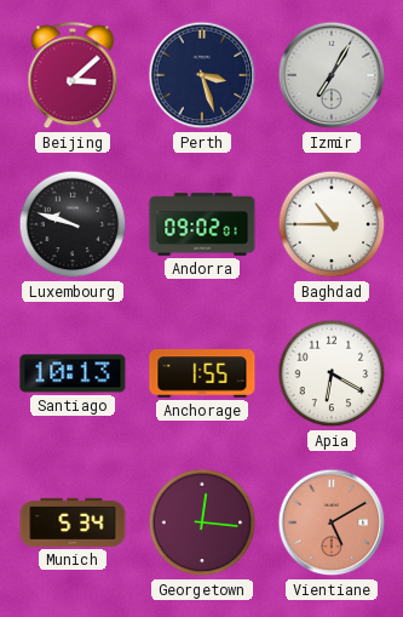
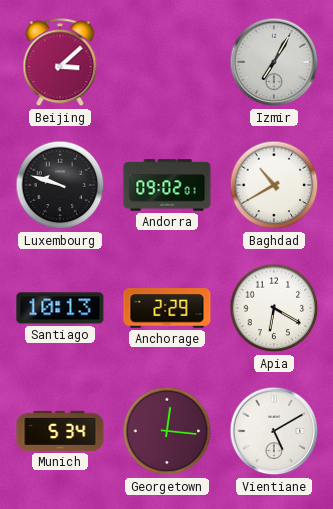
Perth: 3:27 -> none
Baghdad: 10:45 -> 10:40
Anchorage: 1:55 -> 2:29
Vientiane dial: salmon -> white
